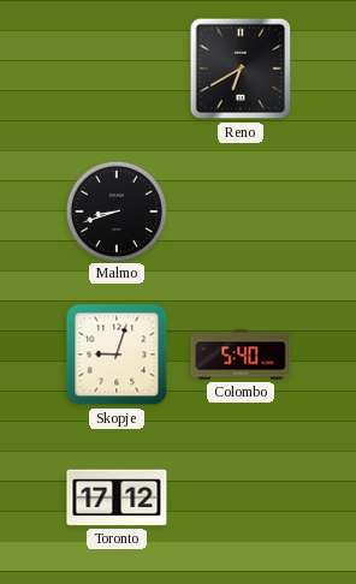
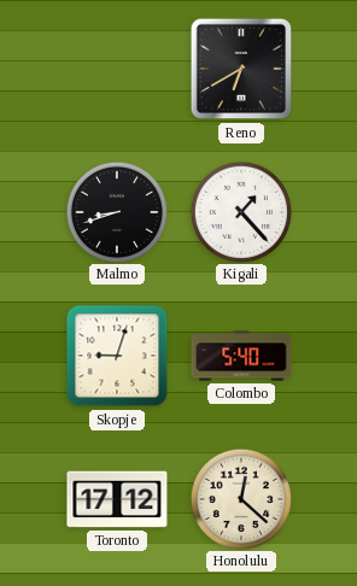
Kigali: none -> 1:23
Honolulu: none -> 12:22
